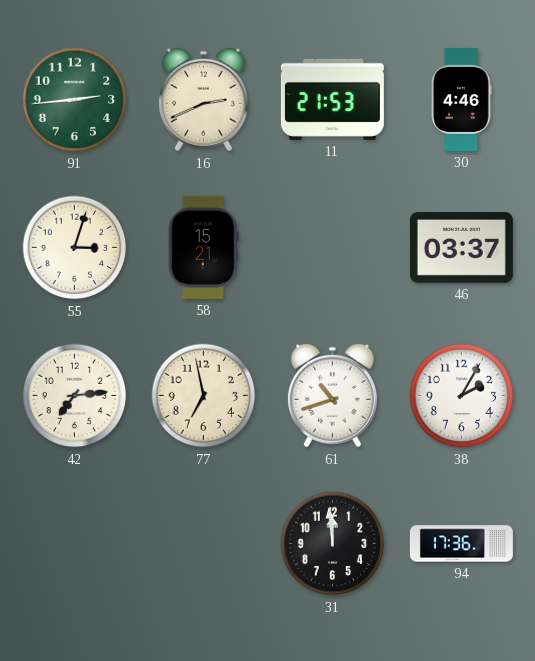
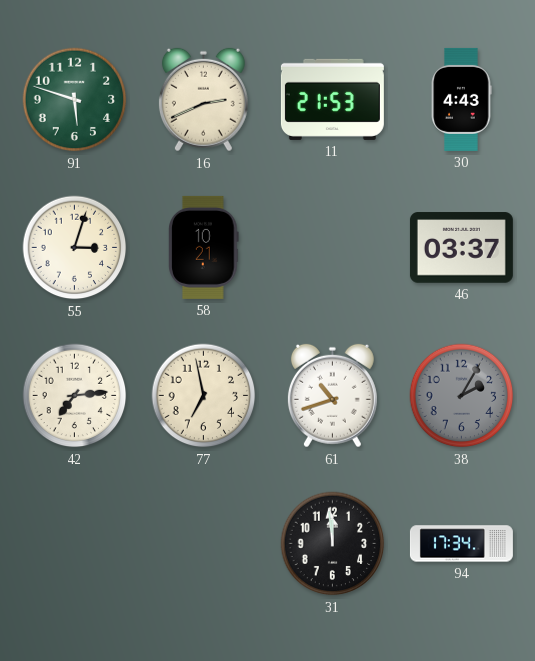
91: 2:44 -> 5:48
30: 4:46 -> 4:43
58: 15:21 -> 10:21
38 dial: white -> grey
94: 17:36 -> 17:34
